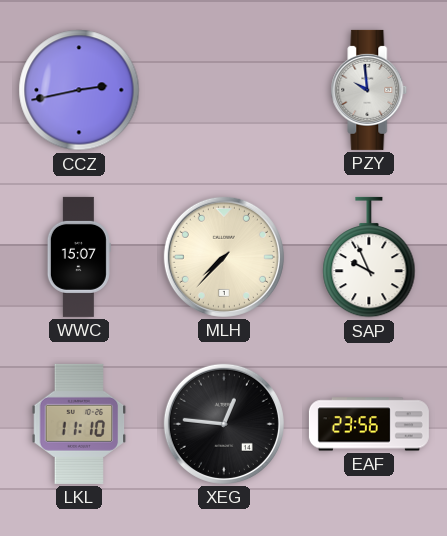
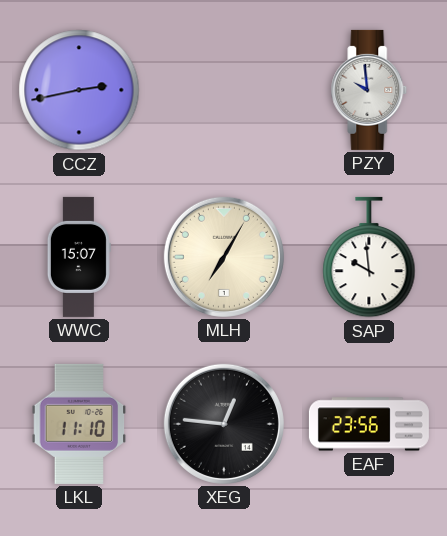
MLH: 7:37 -> 7:05
SAP: 9:56 -> 9:59
